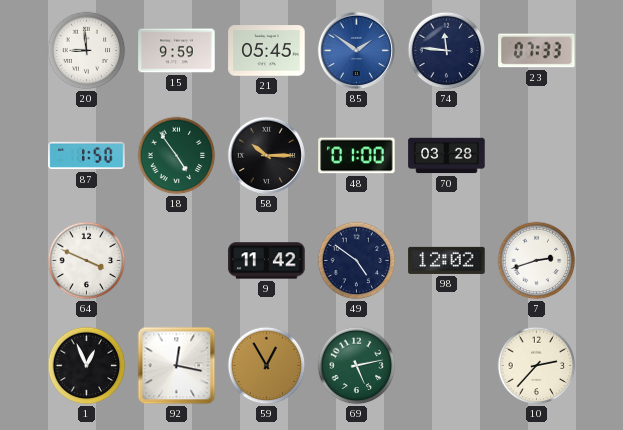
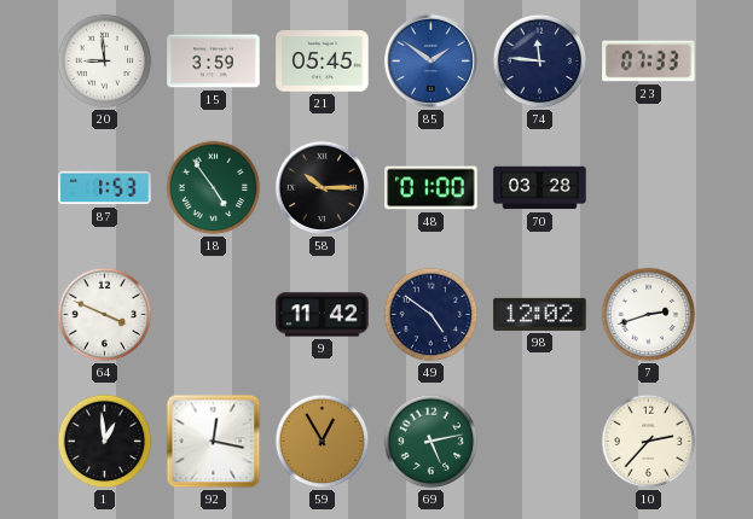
15: 9:59 -> 3:59
87: 1:50 -> 1:53
1: 12:56 -> 12:59
